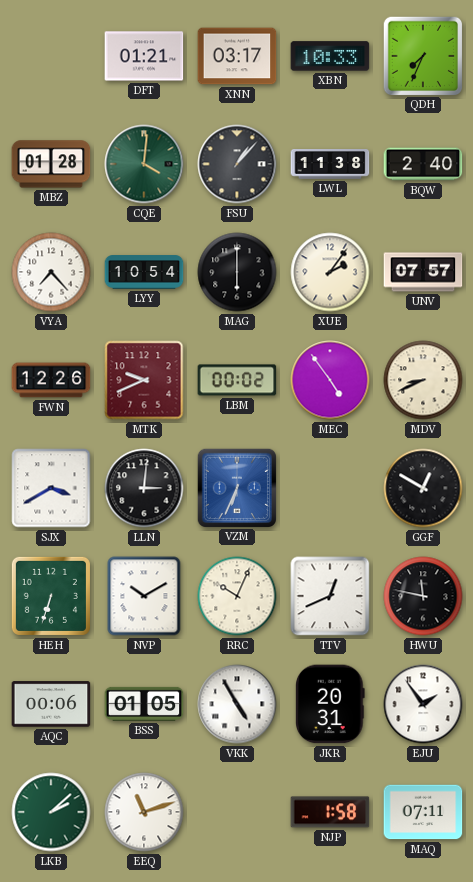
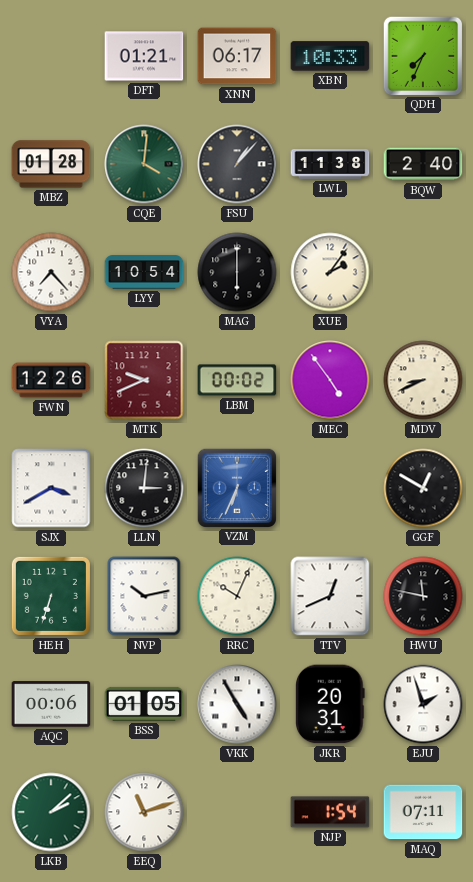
XNN: 03:17 -> 06:17
UNV: 07:57 -> none
NVP: 10:10 -> 10:13
EJU: 1:54 -> 1:57
NJP: 1:58 -> 1:54
